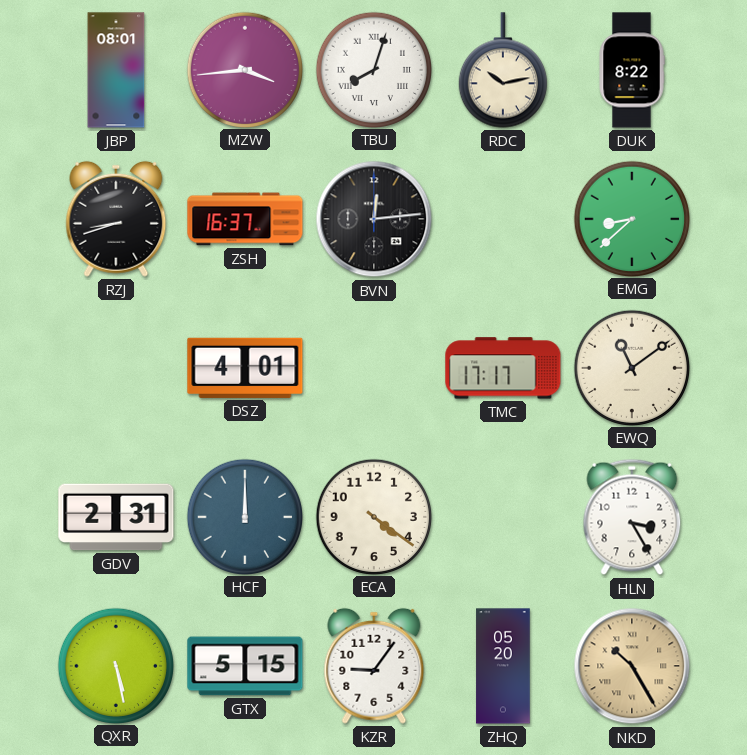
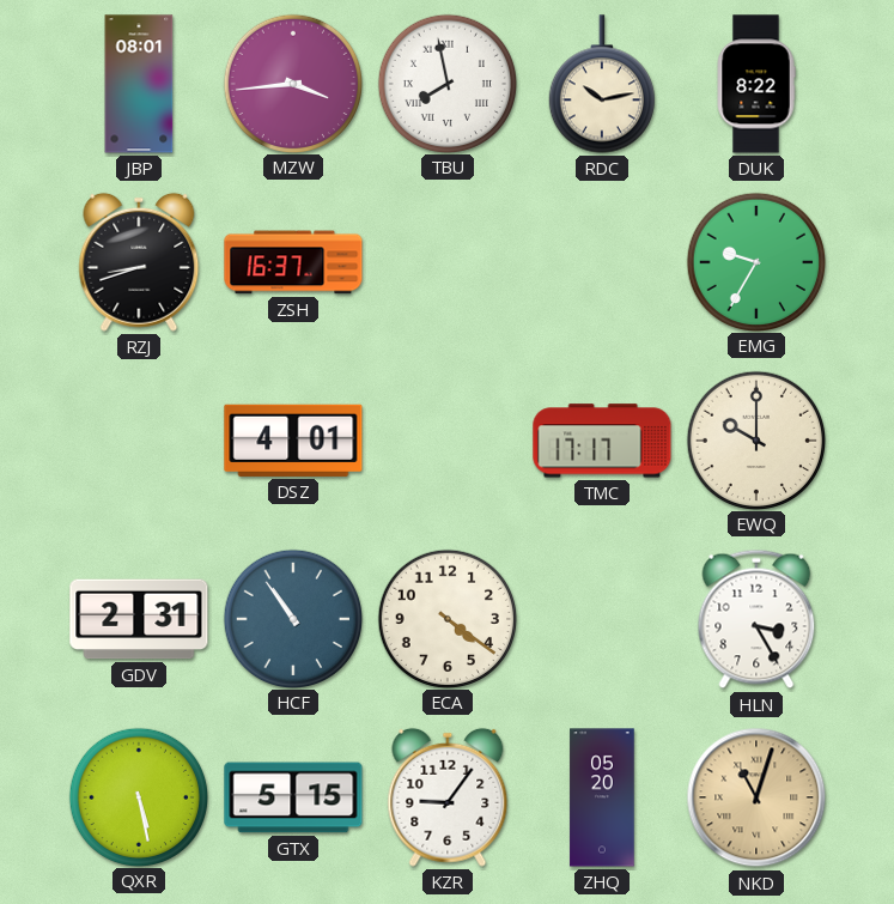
TBU: 8:03 -> 7:58
BVN: 12:14 -> none
EMG: 8:38 -> 9:35
EWQ: 11:09 -> 10:00
HCF: 12:00 -> 10:54
NKD: 10:25 -> 11:03
